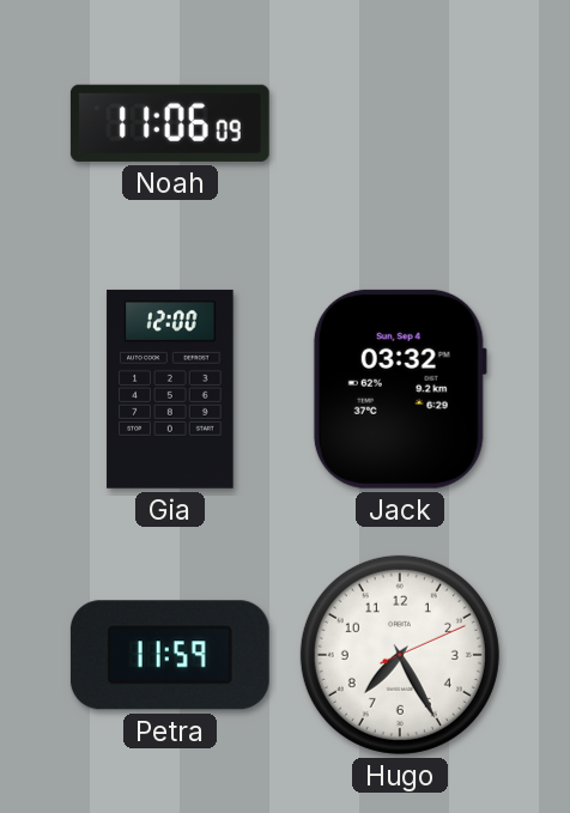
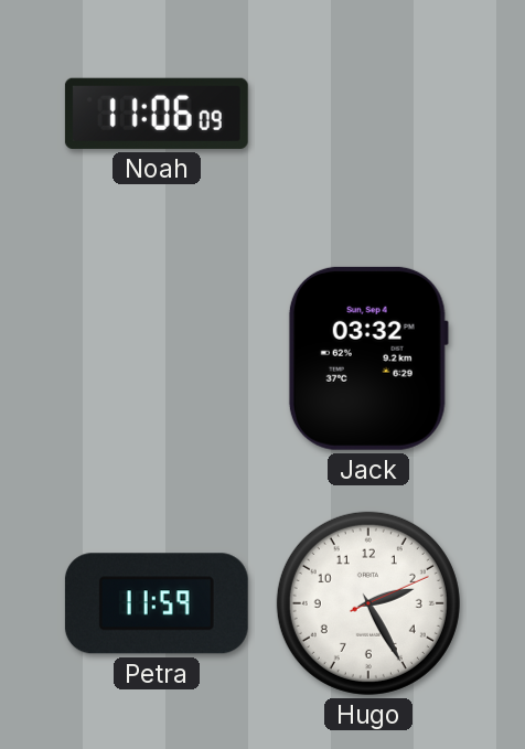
Gia: 12:00 -> none
Hugo: 7:25 -> 2:25
